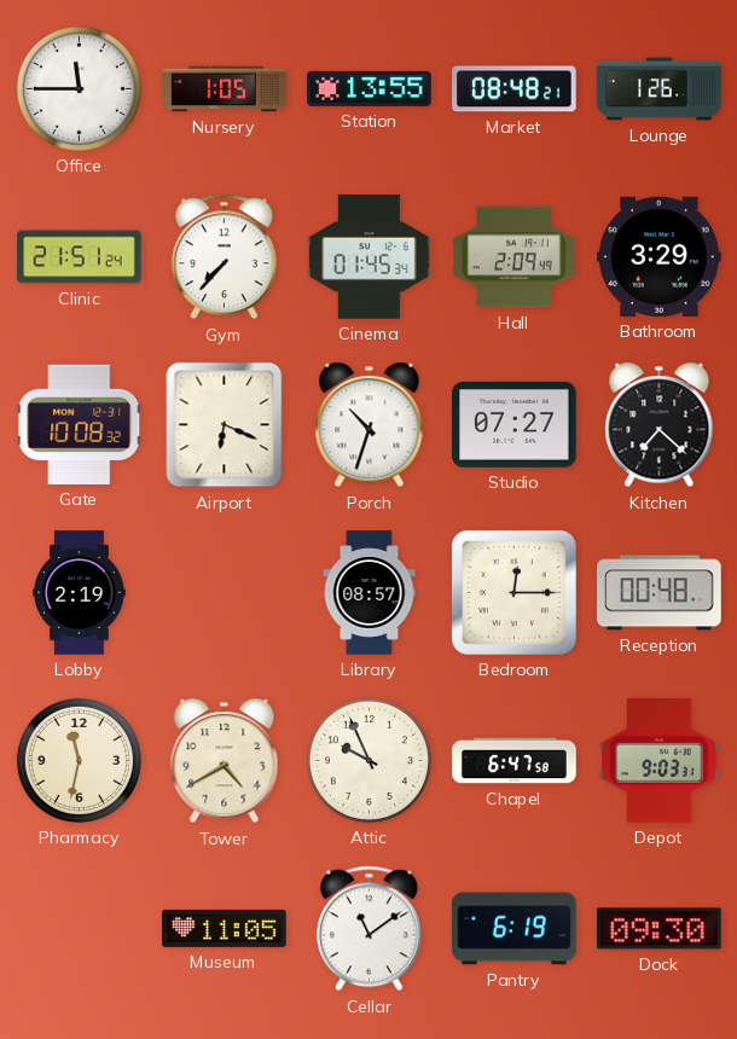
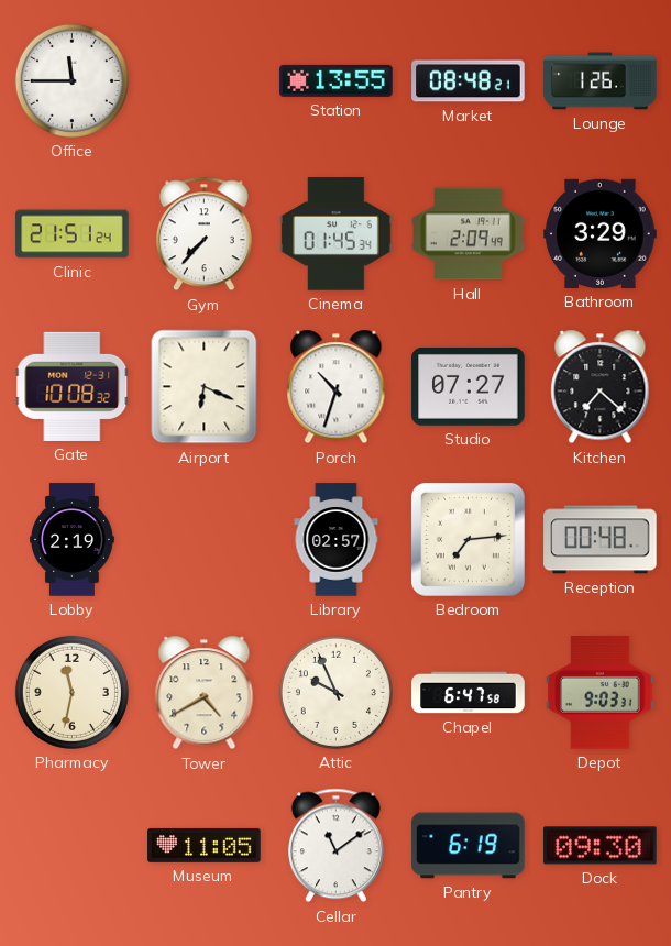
Nursery: 1:05 -> none
Library: 08:57 -> 02:57
Bedroom: 12:15 -> 7:14
